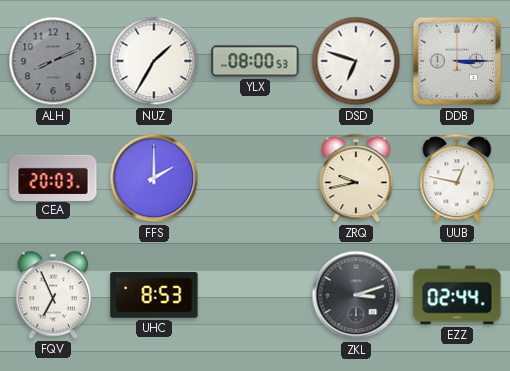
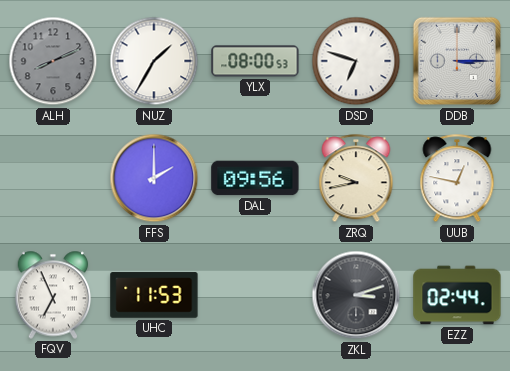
CEA: 20:03 -> none
DAL: none -> 09:56
UHC: 8:53 -> 11:53
